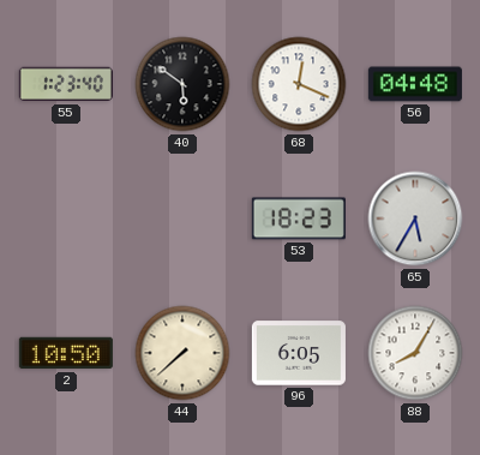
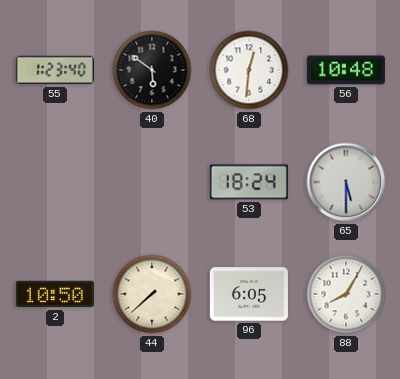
68: 12:19 -> 12:31
56: 04:48 -> 10:48
53: 18:23 -> 18:24
65: 5:35 -> 5:30
